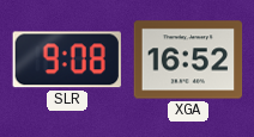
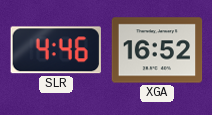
SLR: 9:08 -> 4:46
